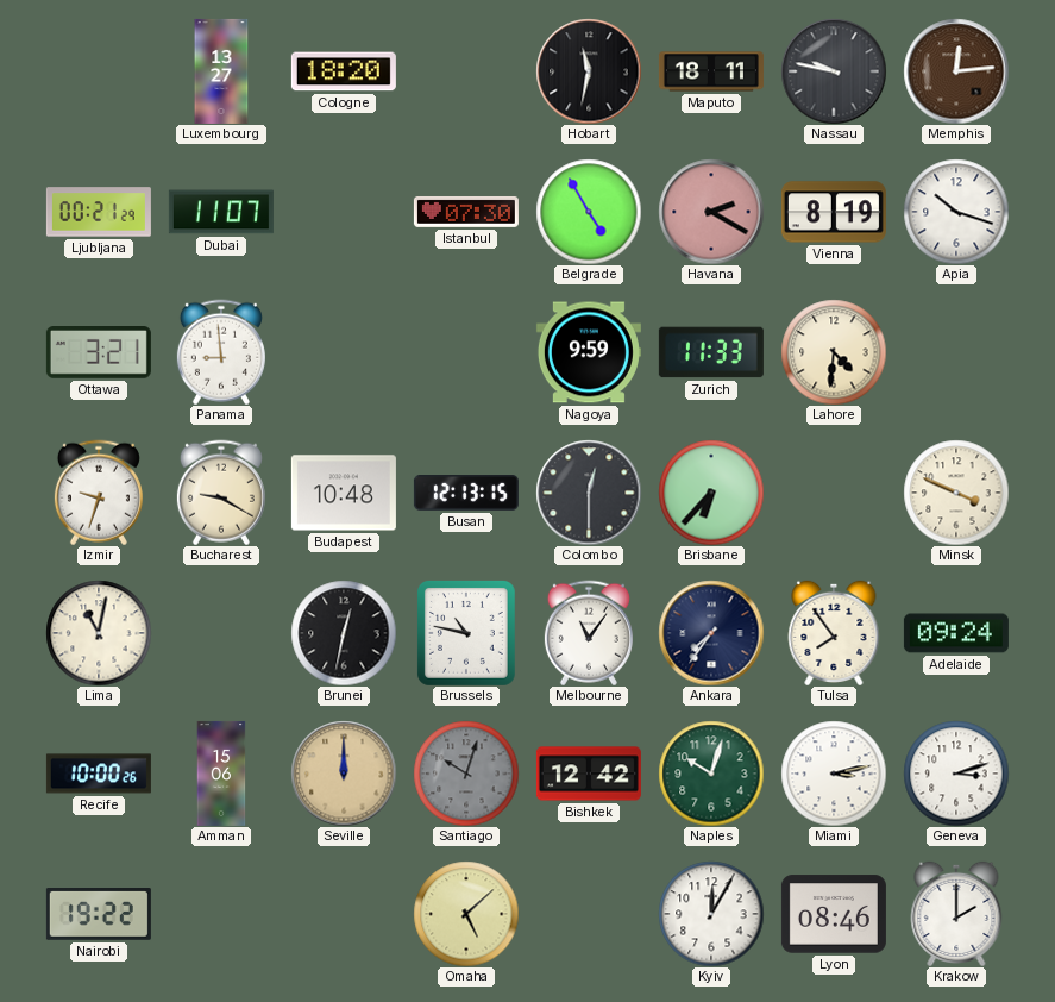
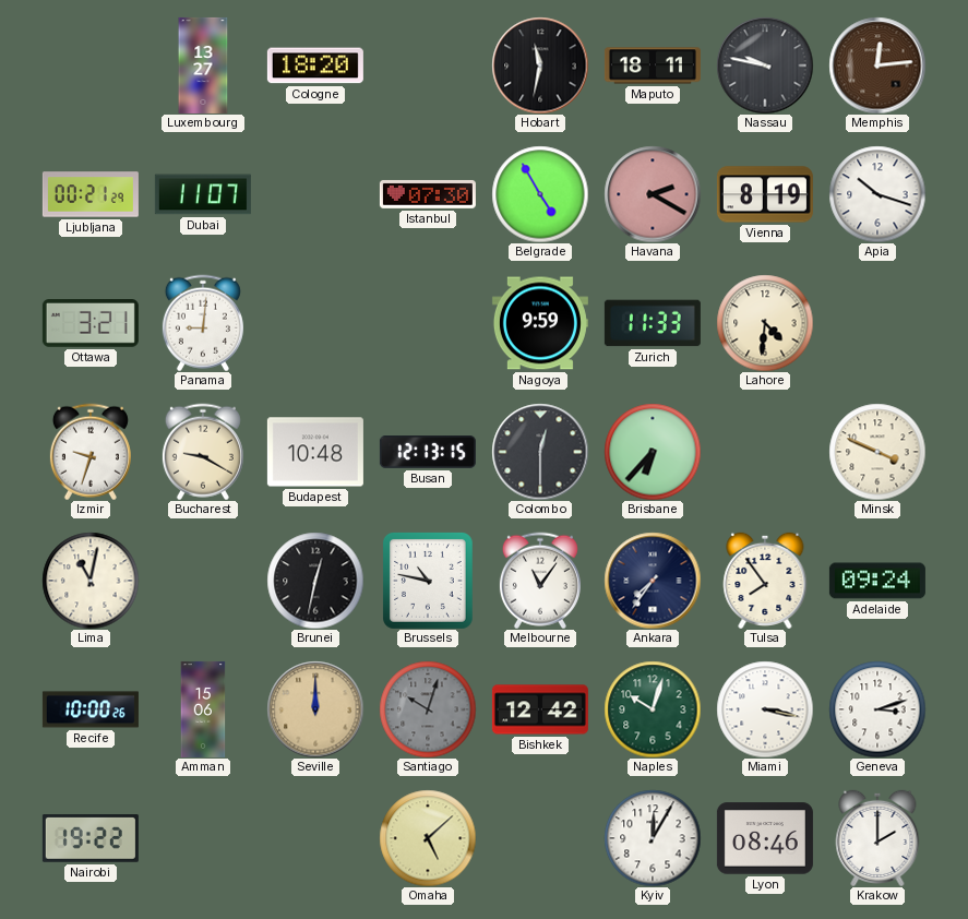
Panama: 8:59 -> 9:01
Miami: 3:13 -> 3:17
